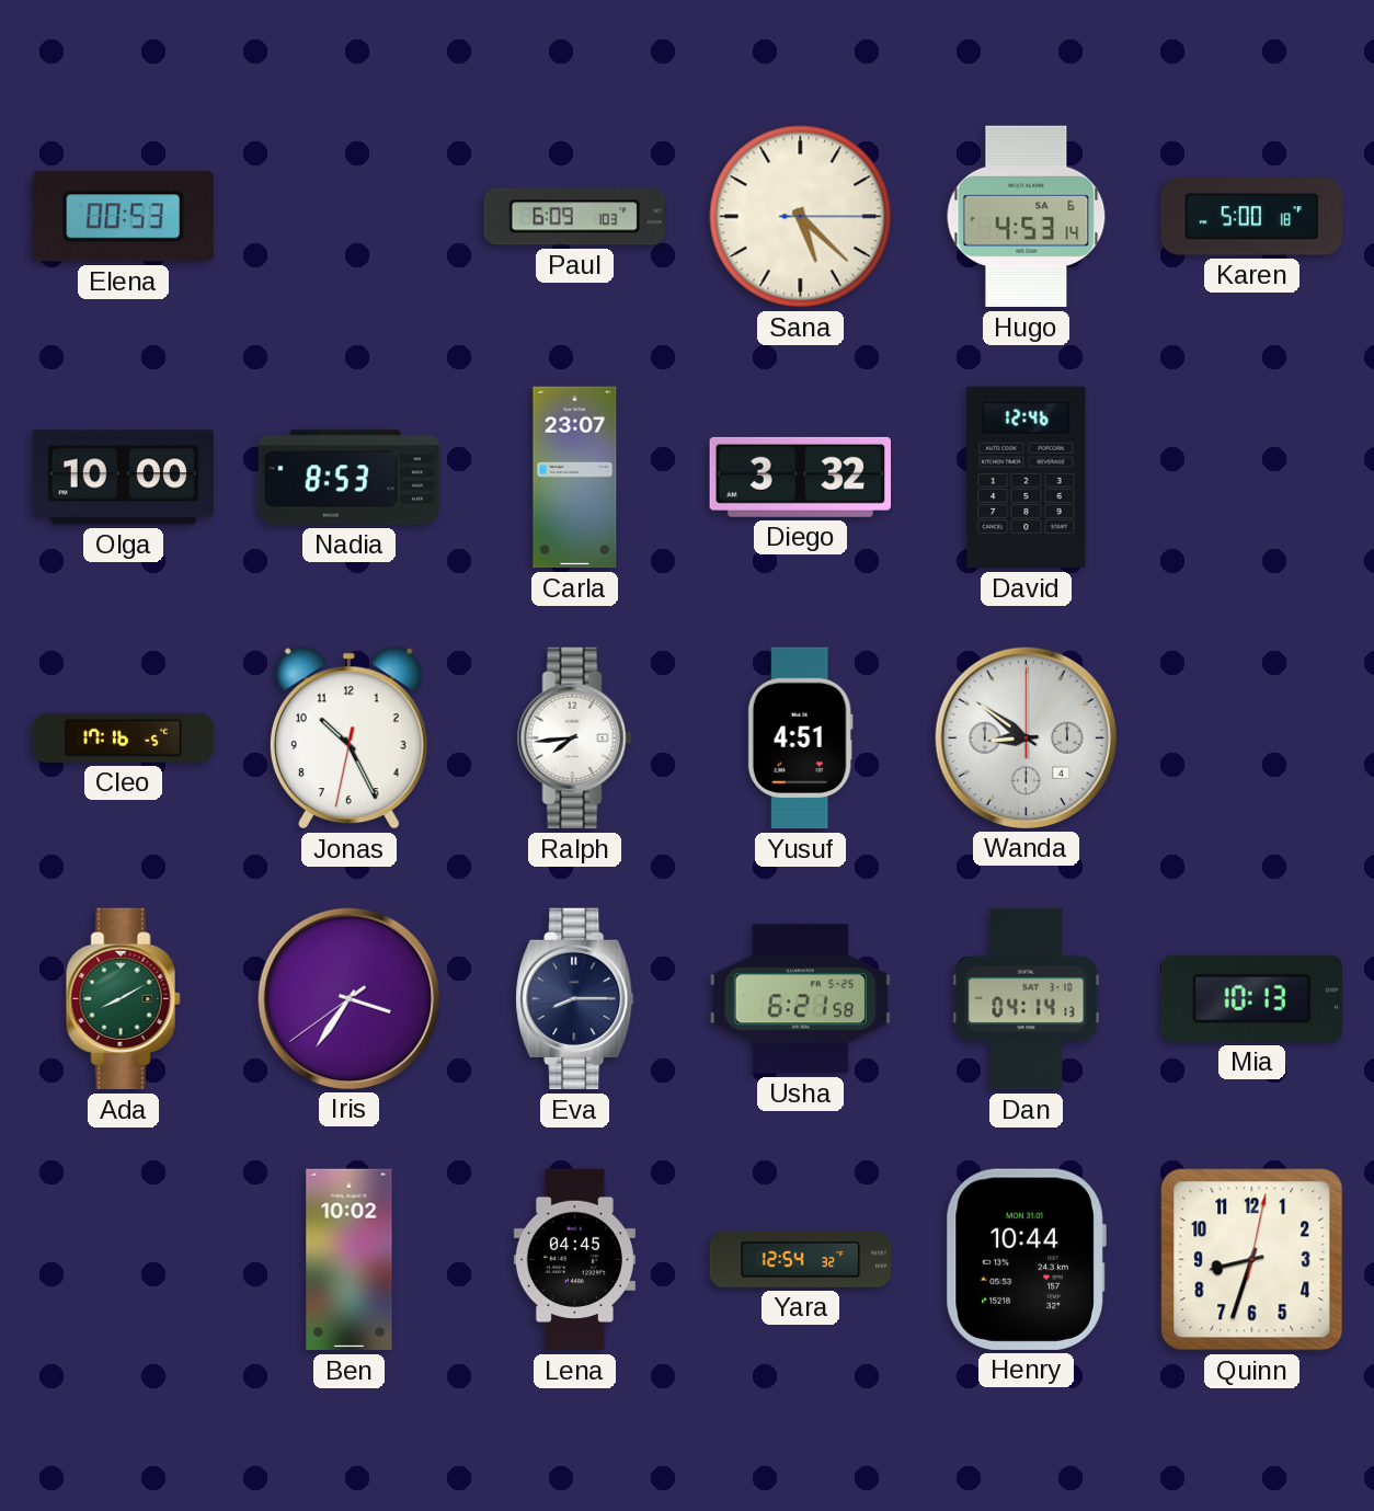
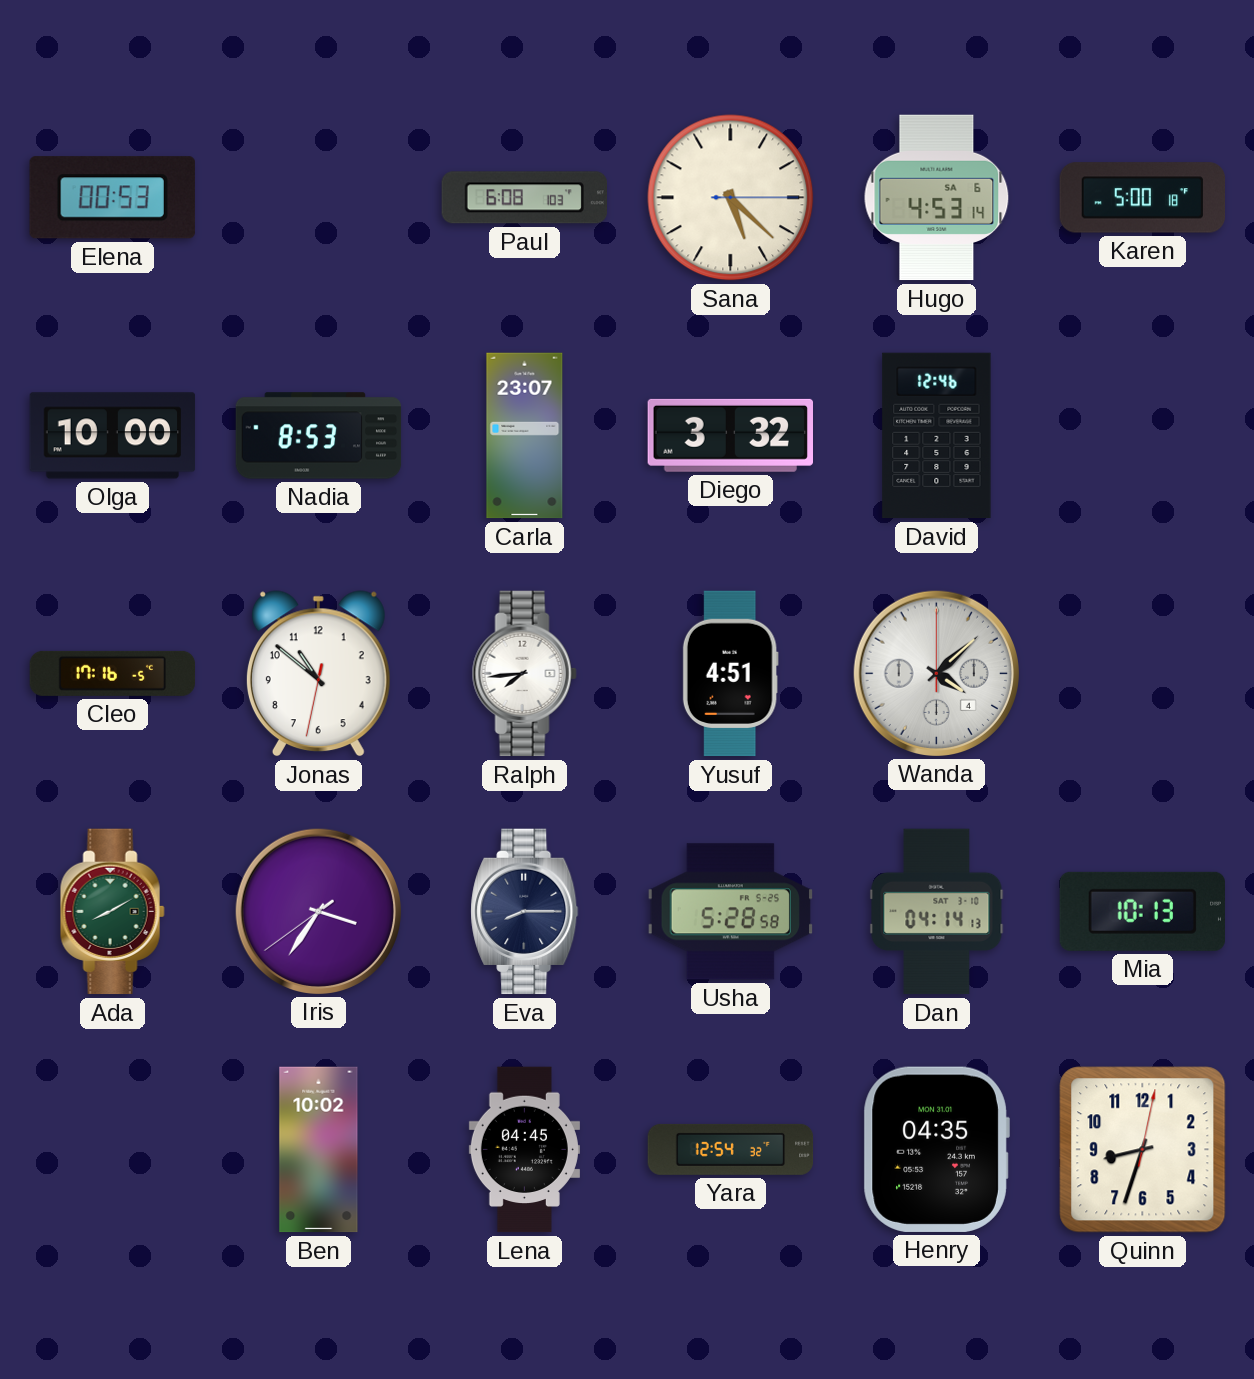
Paul: 6:09 -> 6:08
Jonas: 10:25 -> 10:51
Wanda: 8:51 -> 4:08
Usha: 6:21 -> 5:28
Henry: 10:44 -> 04:35
